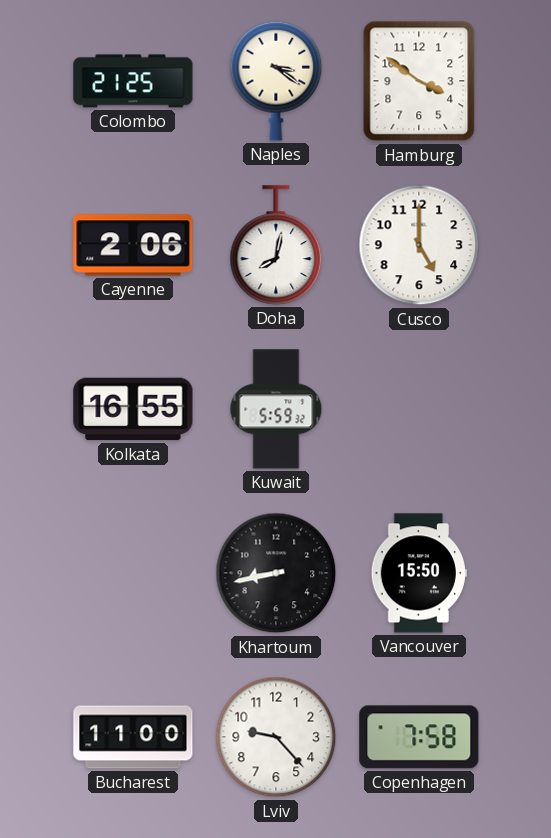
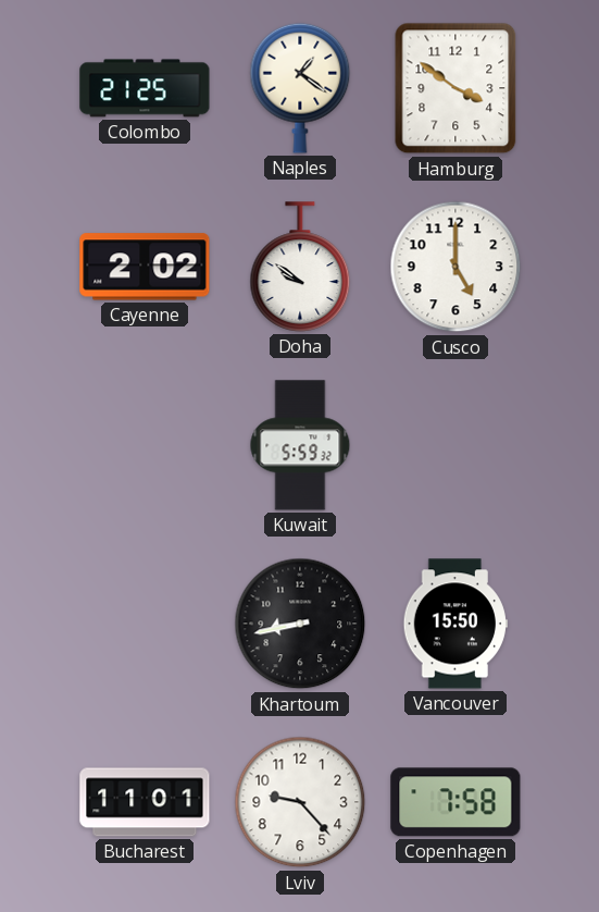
Naples: 3:21 -> 1:21
Cayenne: 2:06 -> 2:02
Doha: 8:02 -> 9:51
Kolkata: 16:55 -> none
Bucharest: 11:00 -> 11:01
